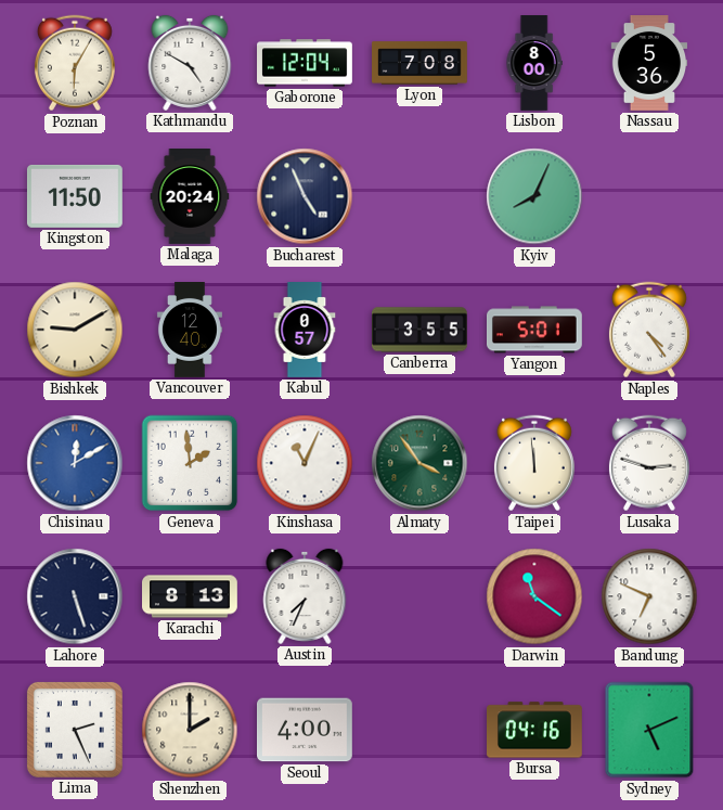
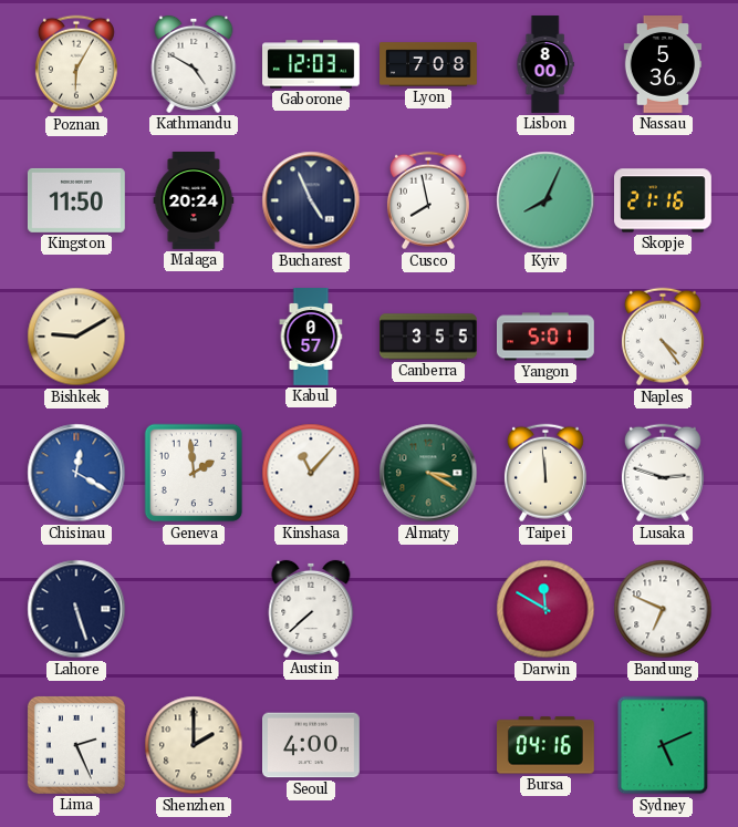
Gaborone: 12:04 -> 12:03
Cusco: none -> 7:58
Skopje: none -> 21:16
Vancouver: 12:40 -> none
Chisinau: 12:10 -> 12:20
Kinshasa: 11:04 -> 11:07
Almaty: 3:54 -> 3:20
Karachi: 8:13 -> none
Austin: 7:34 -> 7:38
Darwin: 11:21 -> 11:50
